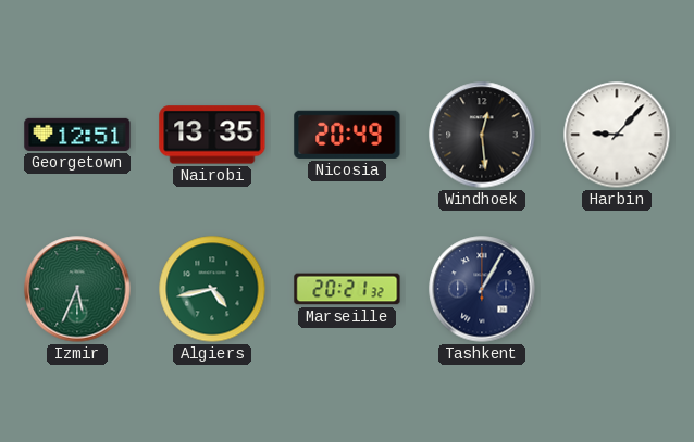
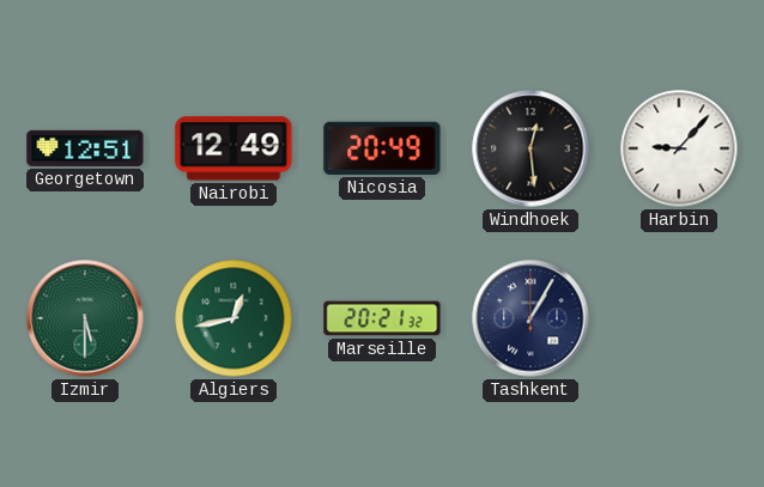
Nairobi: 13:35 -> 12:49
Izmir: 5:34 -> 5:30
Algiers: 4:43 -> 12:43
